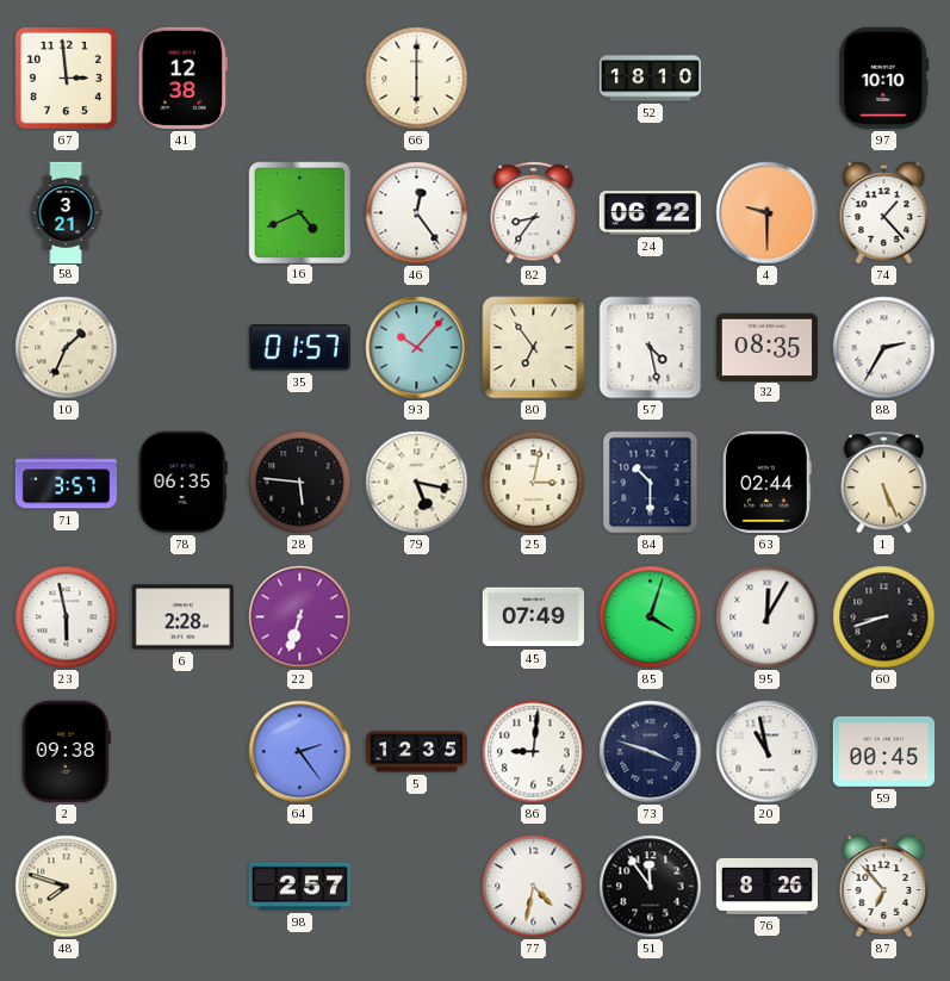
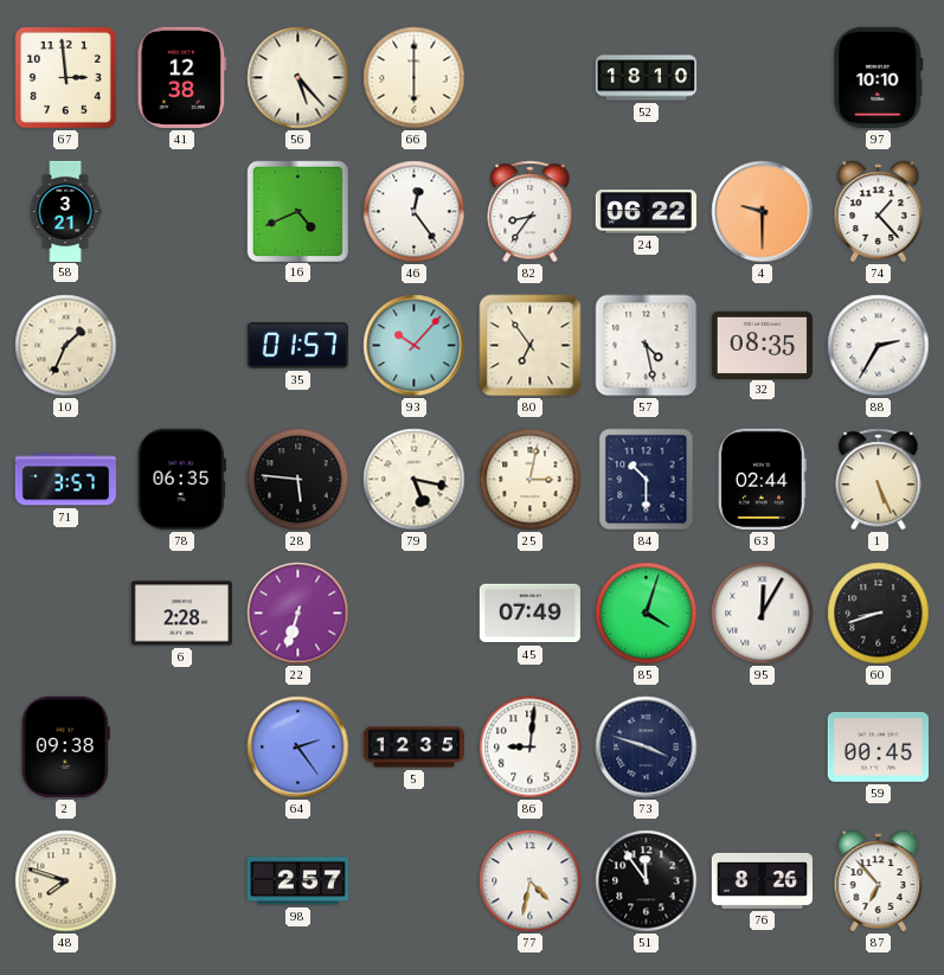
56: none -> 5:23
23: 5:58 -> none
20: 10:58 -> none
